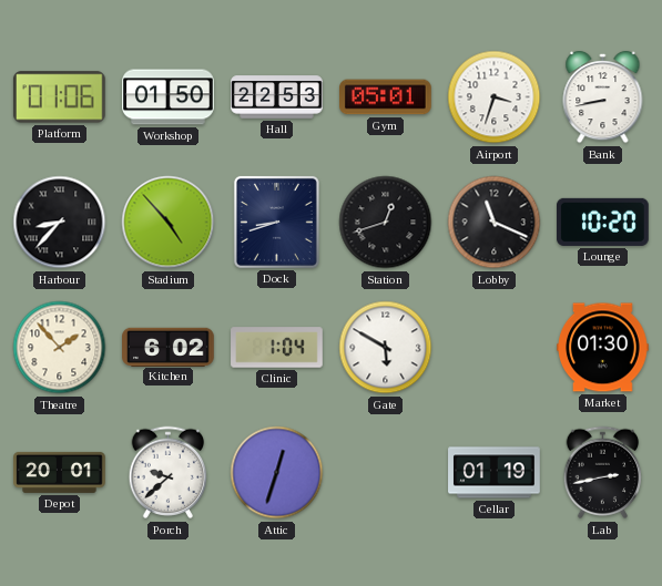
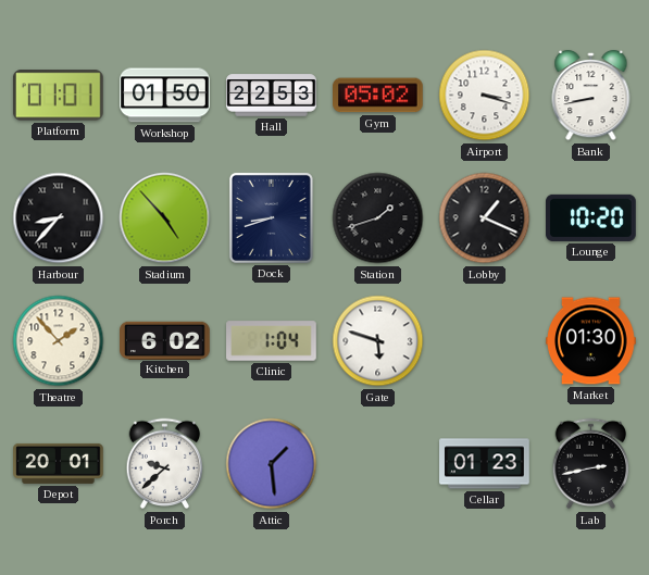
Platform: 01:06 -> 01:01
Gym: 05:01 -> 05:02
Airport: 3:33 -> 3:18
Station: 12:42 -> 1:42
Lobby: 11:19 -> 1:19
Gate: 5:50 -> 5:48
Attic: 12:33 -> 1:29
Cellar: 01:19 -> 01:23
